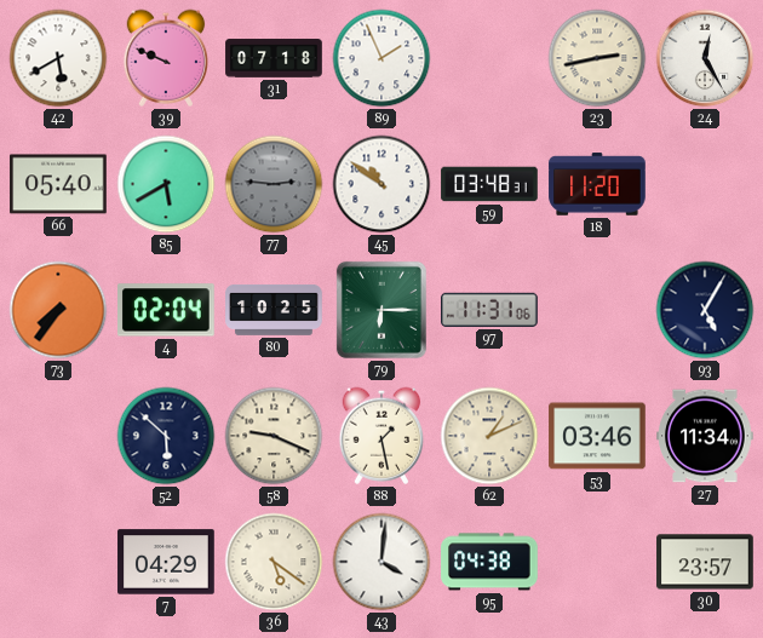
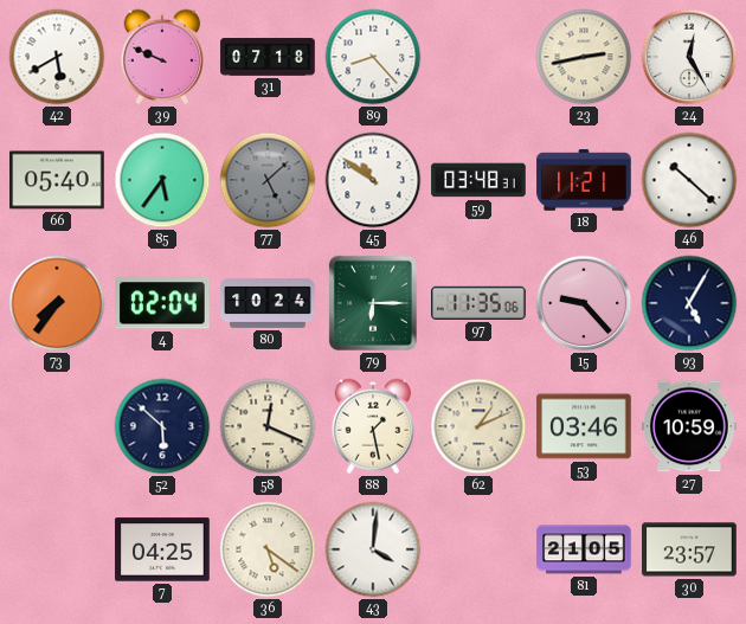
89: 1:56 -> 8:23
85: 5:40 -> 5:36
77: 2:46 -> 5:08
18: 11:20 -> 11:21
46: none -> 10:22
80: 10:25 -> 10:24
97: 11:31 -> 11:35
15: none -> 9:23
58: 9:19 -> 12:19
27: 11:34 -> 10:59
7: 04:29 -> 04:25
95: 04:38 -> none
81: none -> 21:05
